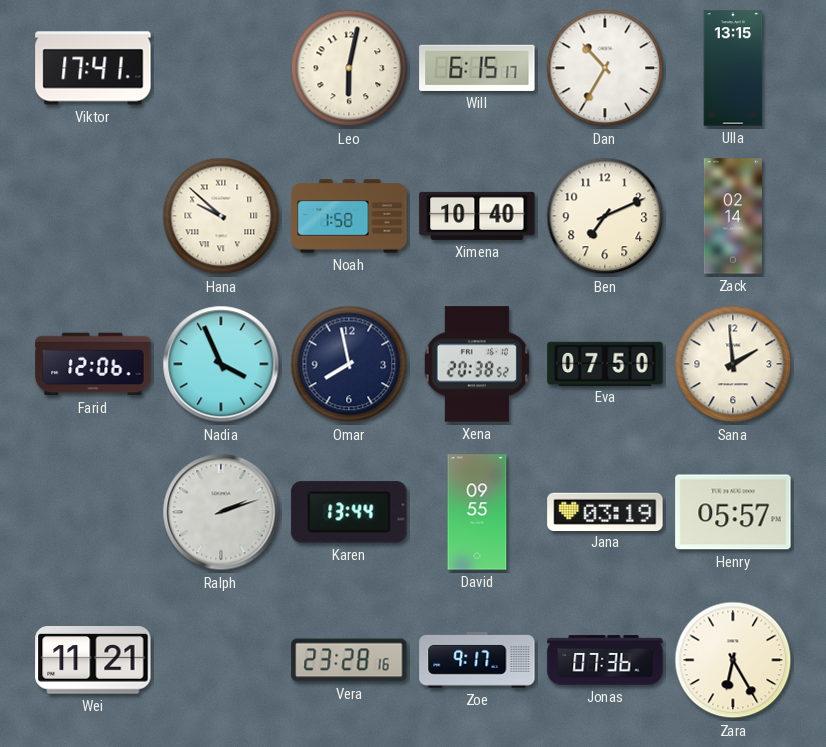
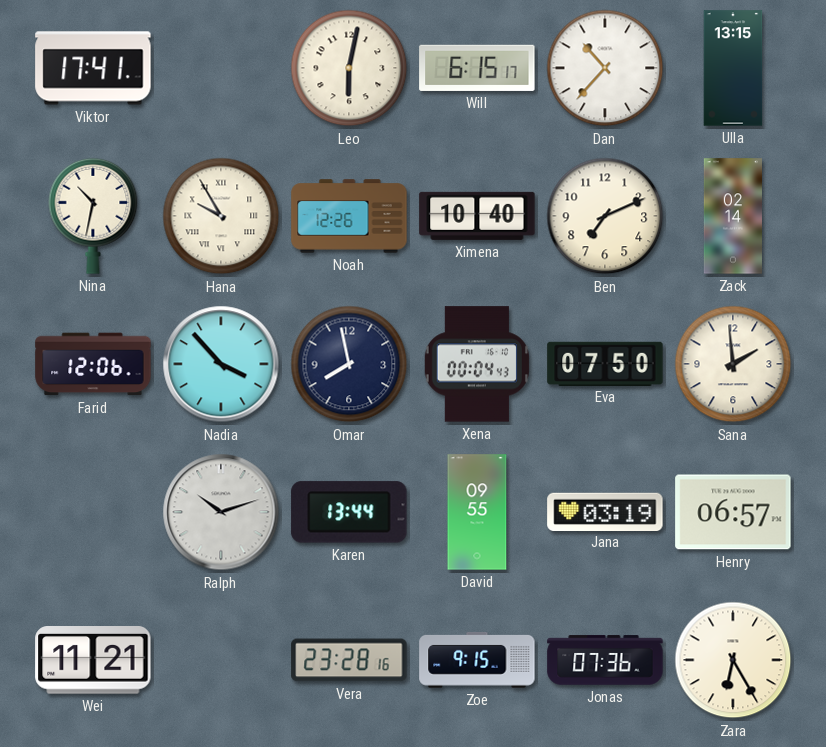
Dan: 10:35 -> 10:37
Nina: none -> 10:32
Hana: 9:52 -> 9:55
Noah: 1:58 -> 12:26
Nadia: 3:56 -> 3:53
Xena: 20:38 -> 00:04
Ralph: 2:12 -> 10:12
Henry: 05:57 -> 06:57
Zoe: 9:17 -> 9:15
